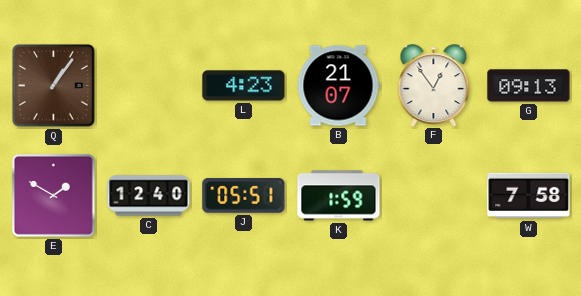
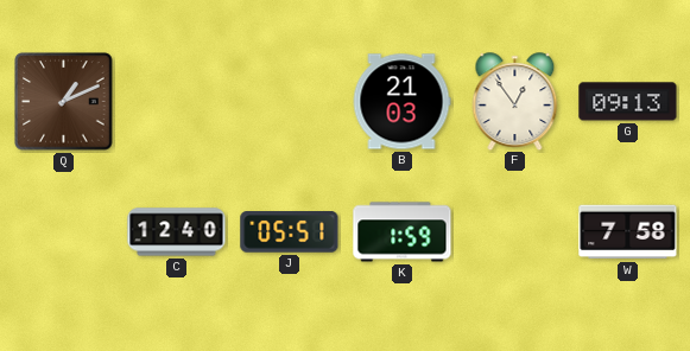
Q: 1:06 -> 1:11
L: 4:23 -> none
B: 21:07 -> 21:03
E: 1:50 -> none
